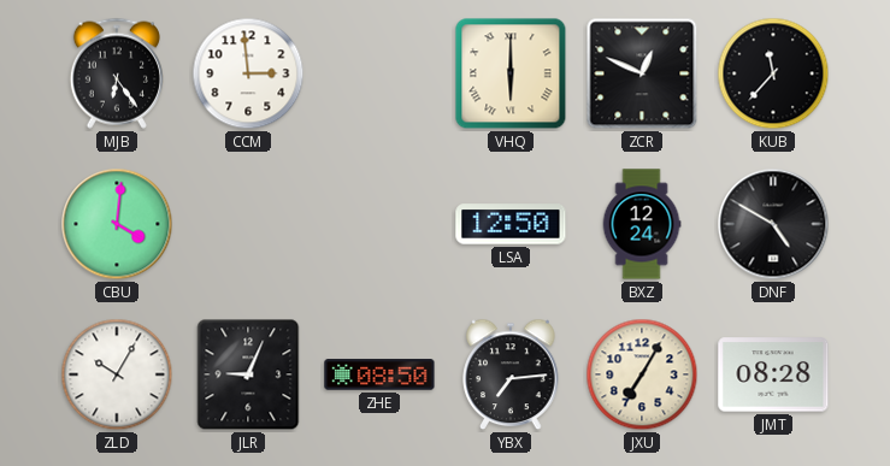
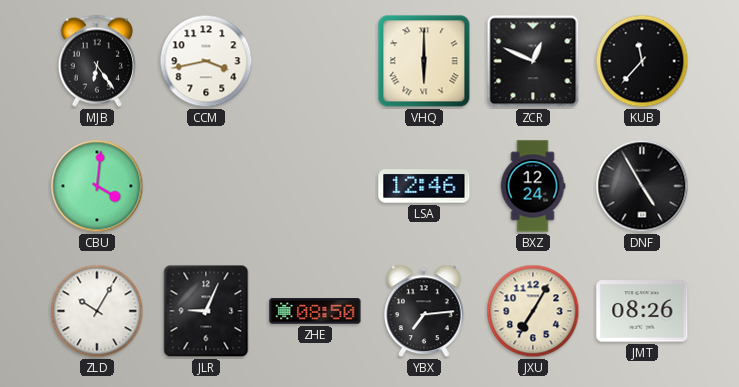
CCM: 2:59 -> 3:43
LSA: 12:50 -> 12:46
DNF: 4:50 -> 4:55
JMT: 08:28 -> 08:26
